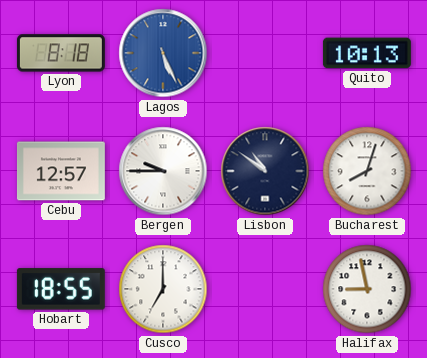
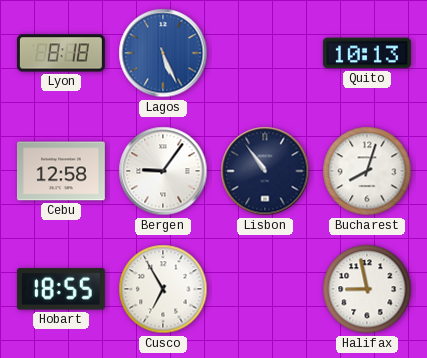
Cebu: 12:57 -> 12:58
Bergen: 9:45 -> 9:06
Lisbon: 10:51 -> 10:54
Cusco: 7:00 -> 6:55
